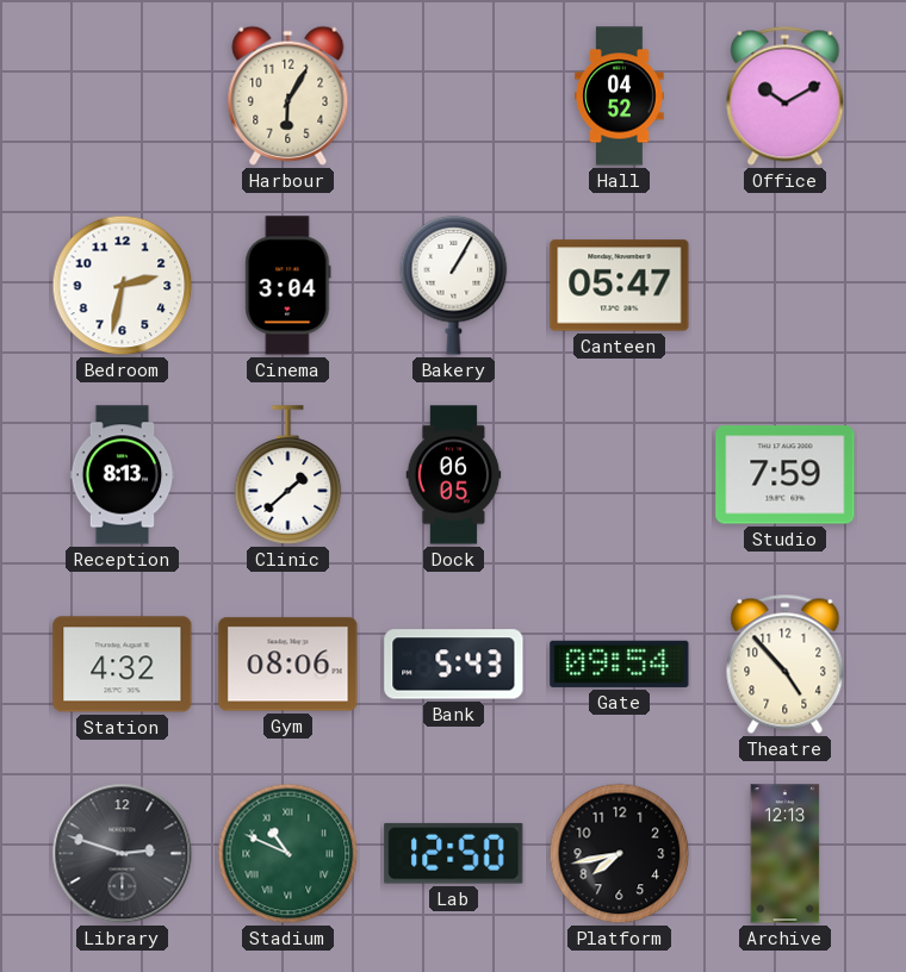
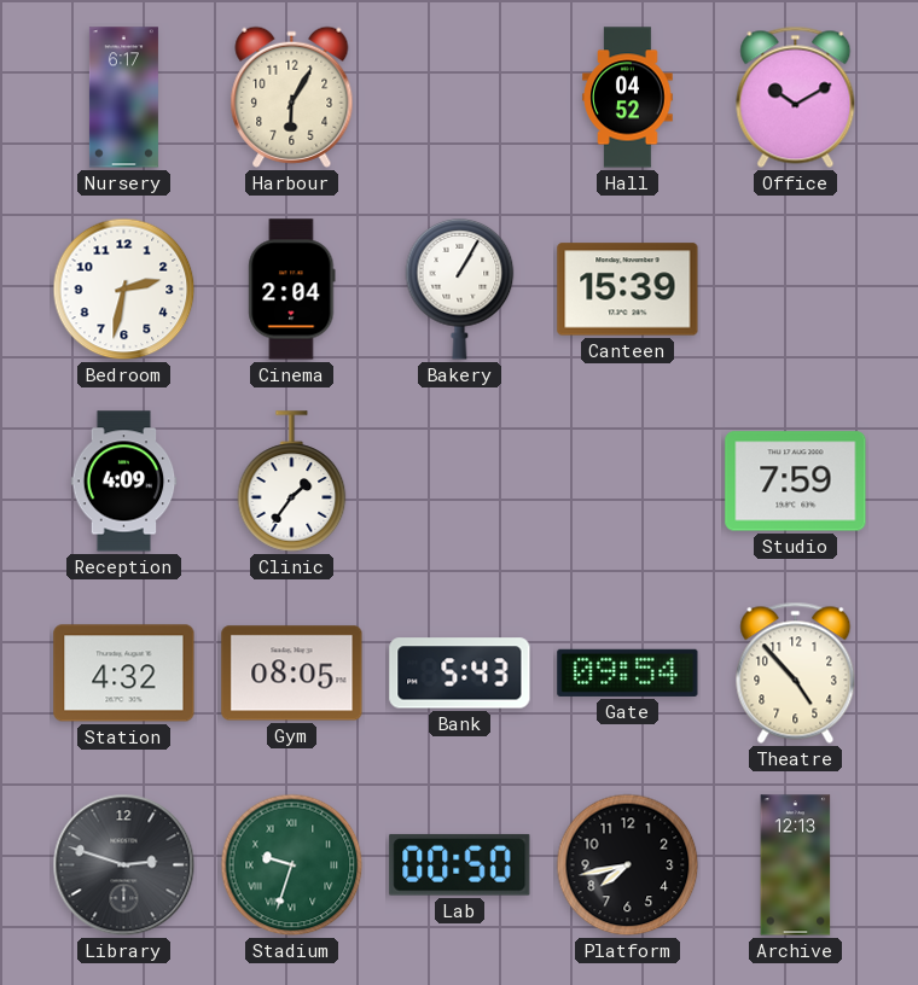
Nursery: none -> 6:17
Cinema: 3:04 -> 2:04
Canteen: 05:47 -> 15:39
Reception: 8:13 -> 4:09
Clinic: 1:38 -> 1:36
Dock: 06:05 -> none
Gym: 08:06 -> 08:05
Stadium: 10:49 -> 9:33
Lab: 12:50 -> 00:50
